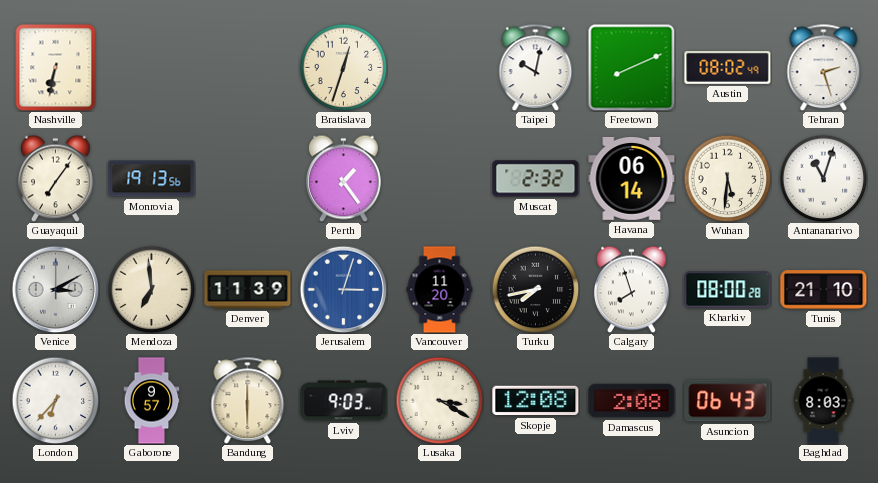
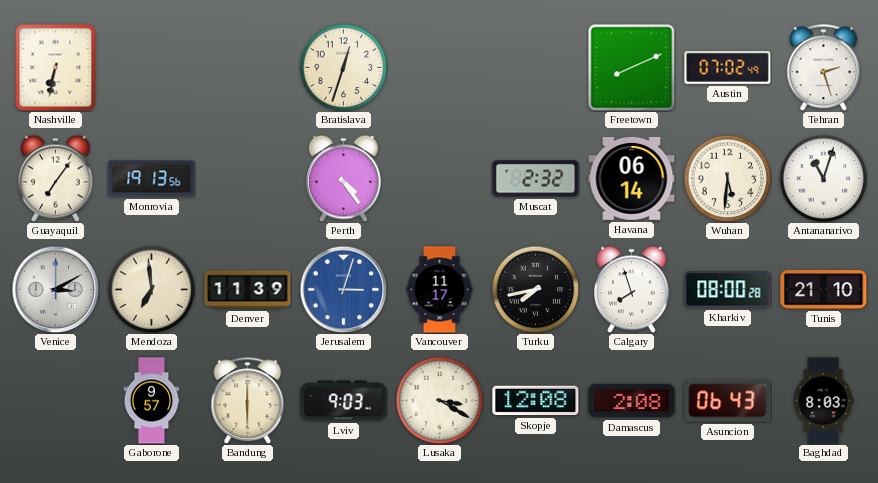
Taipei: 10:02 -> none
Austin: 08:02 -> 07:02
Perth: 1:24 -> 4:24
Vancouver: 11:20 -> 11:17
London: 6:37 -> none
